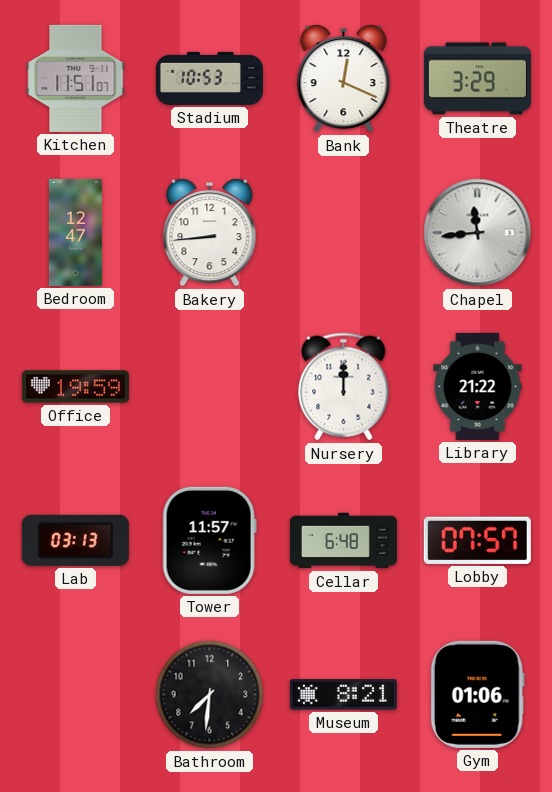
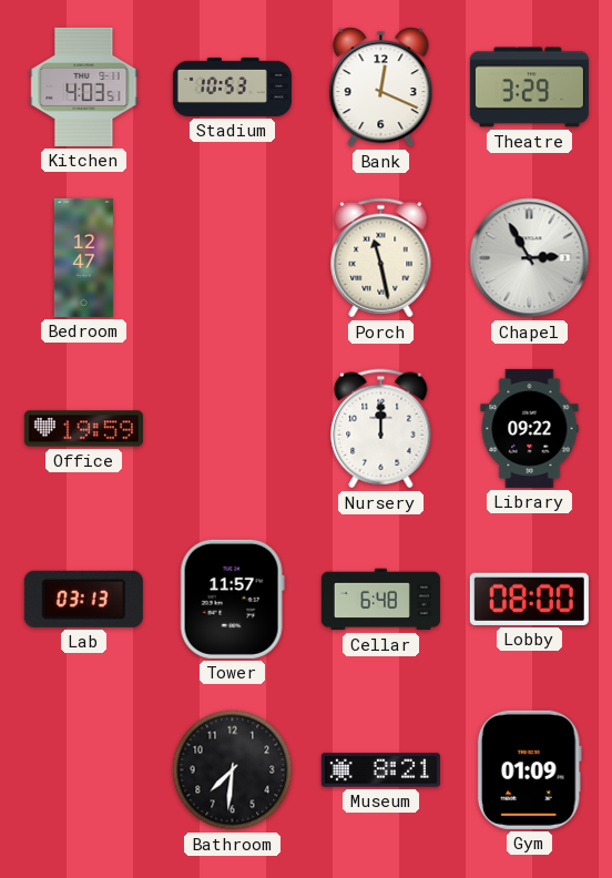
Kitchen: 11:51 -> 4:03
Bakery: 8:44 -> none
Porch: none -> 11:28
Chapel: 11:44 -> 2:55
Library: 21:22 -> 09:22
Lobby: 07:57 -> 08:00
Gym: 01:06 -> 01:09
